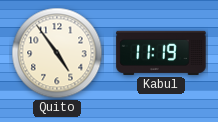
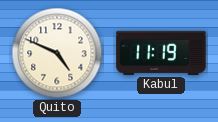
Quito: 4:54 -> 4:49
